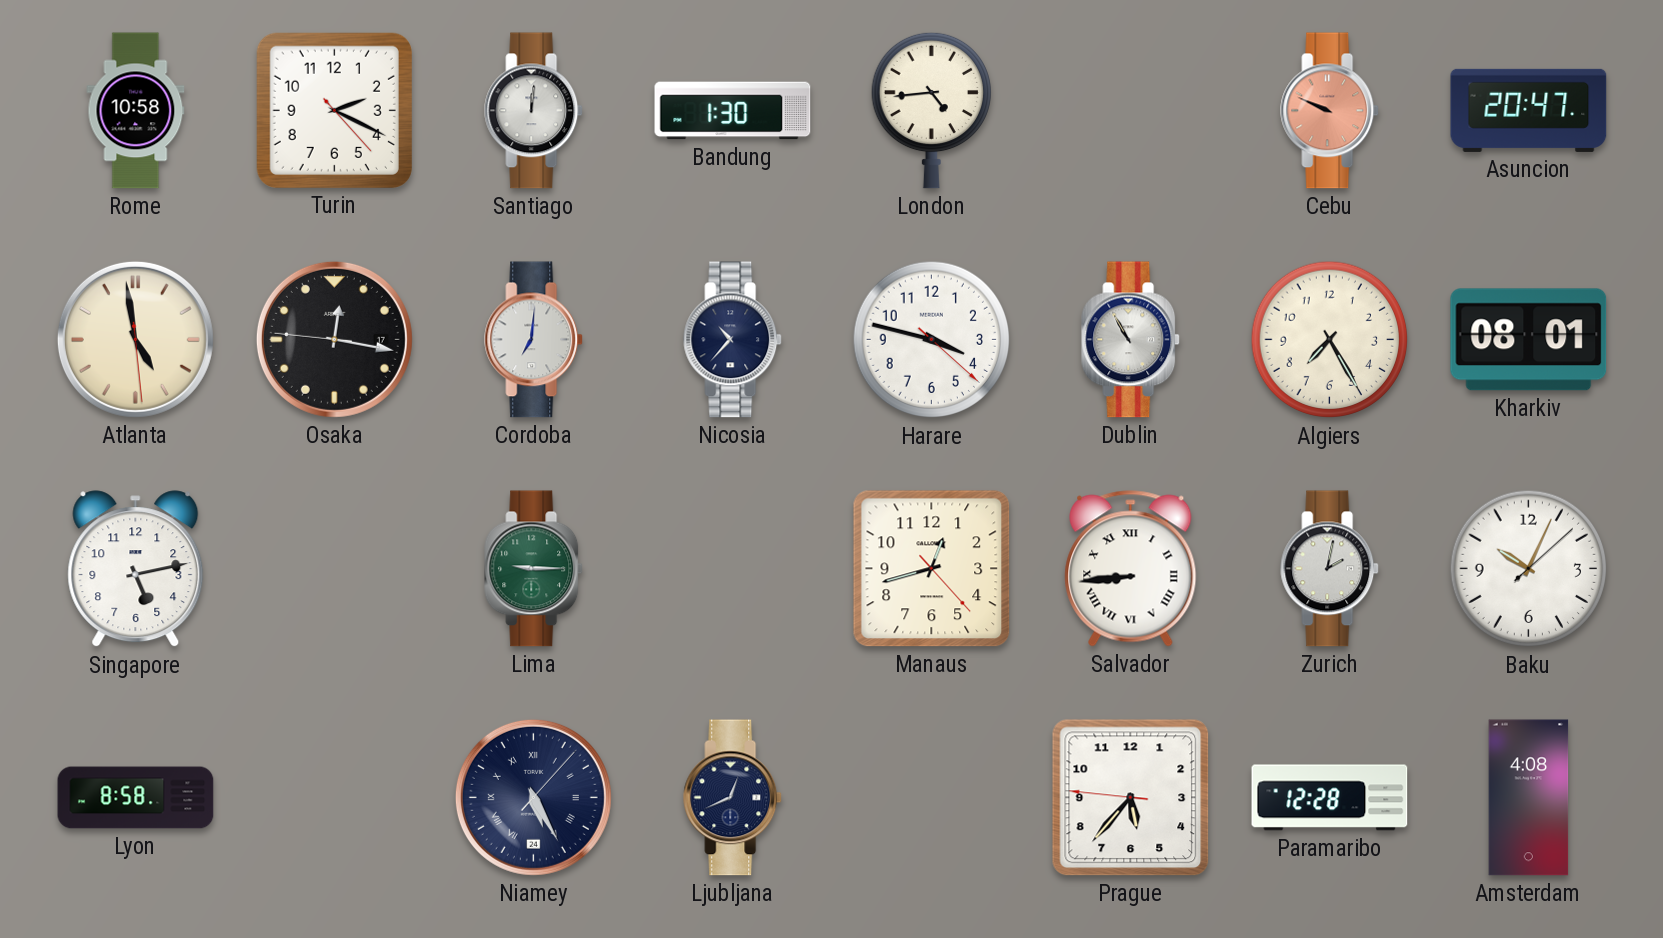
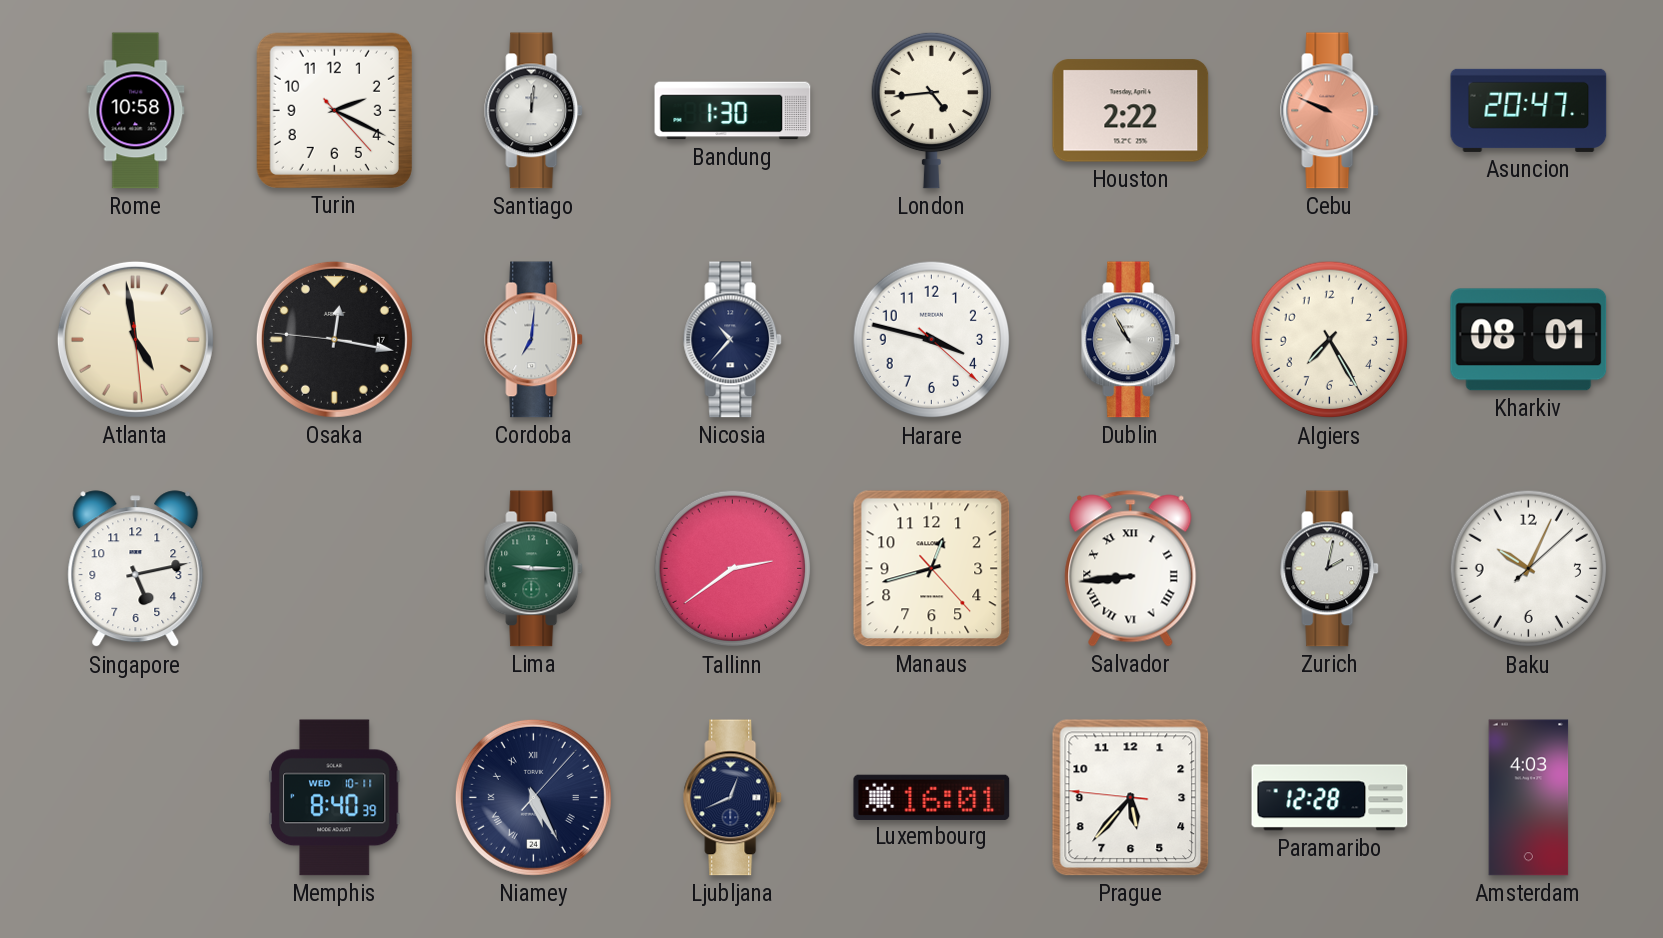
Houston: none -> 2:22
Tallinn: none -> 2:39
Lyon: 8:58 -> none
Memphis: none -> 8:40
Luxembourg: none -> 16:01
Amsterdam: 4:08 -> 4:03
